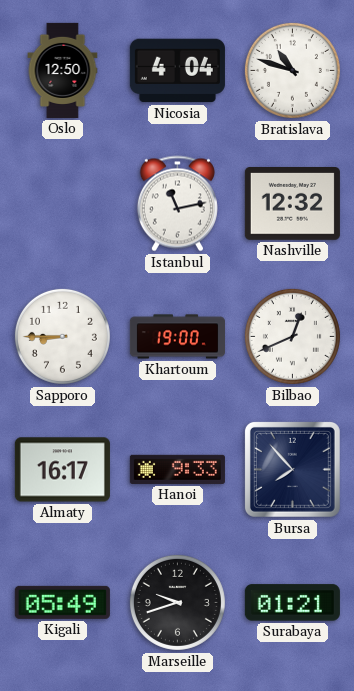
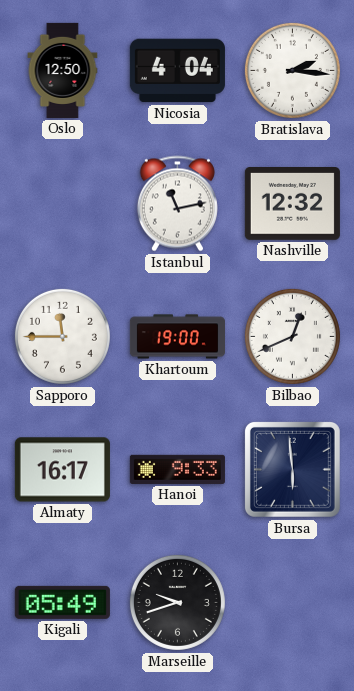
Bratislava: 10:48 -> 2:16
Sapporo: 8:45 -> 11:45
Bursa: 7:53 -> 5:59
Surabaya: 01:21 -> none
